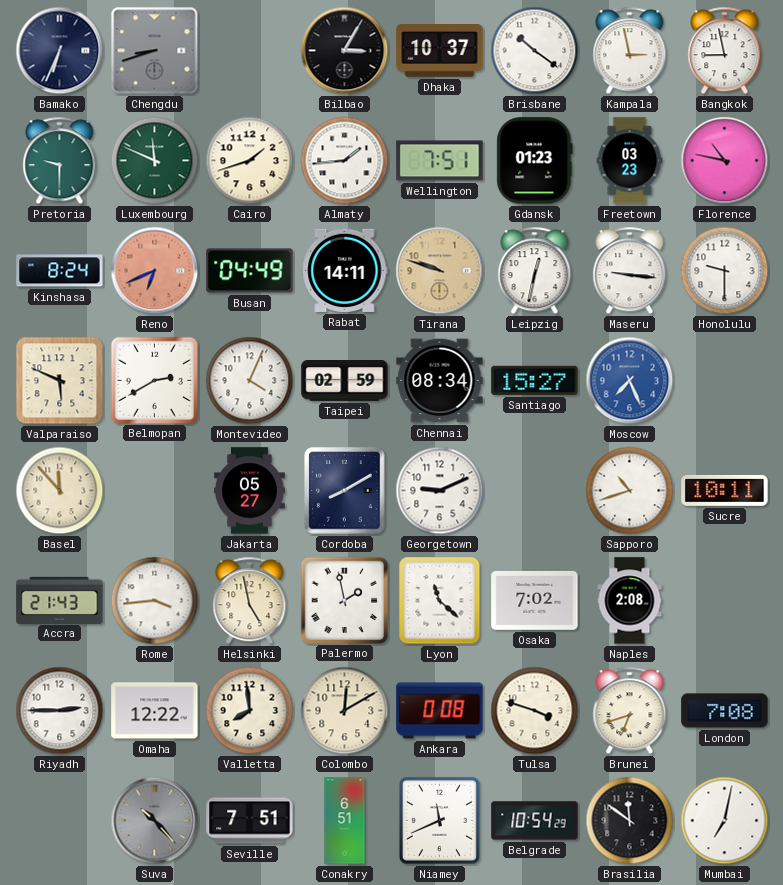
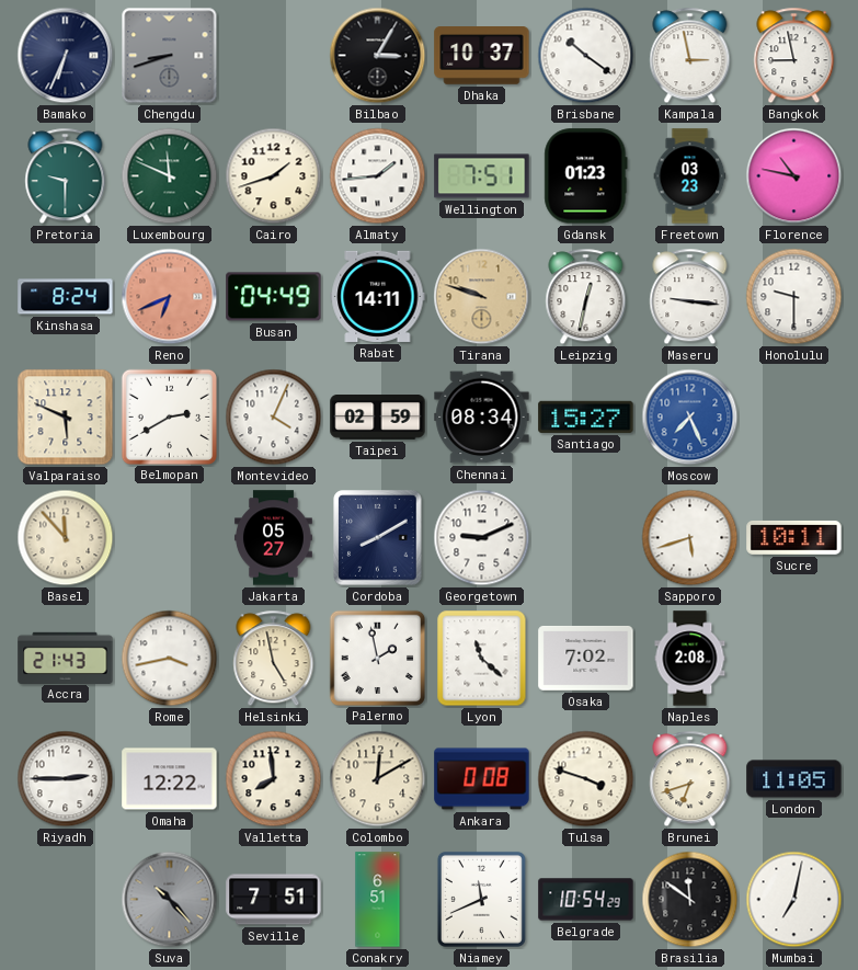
Sapporo: 10:42 -> 5:42
Rome: 3:44 -> 3:43
London: 7:08 -> 11:05
